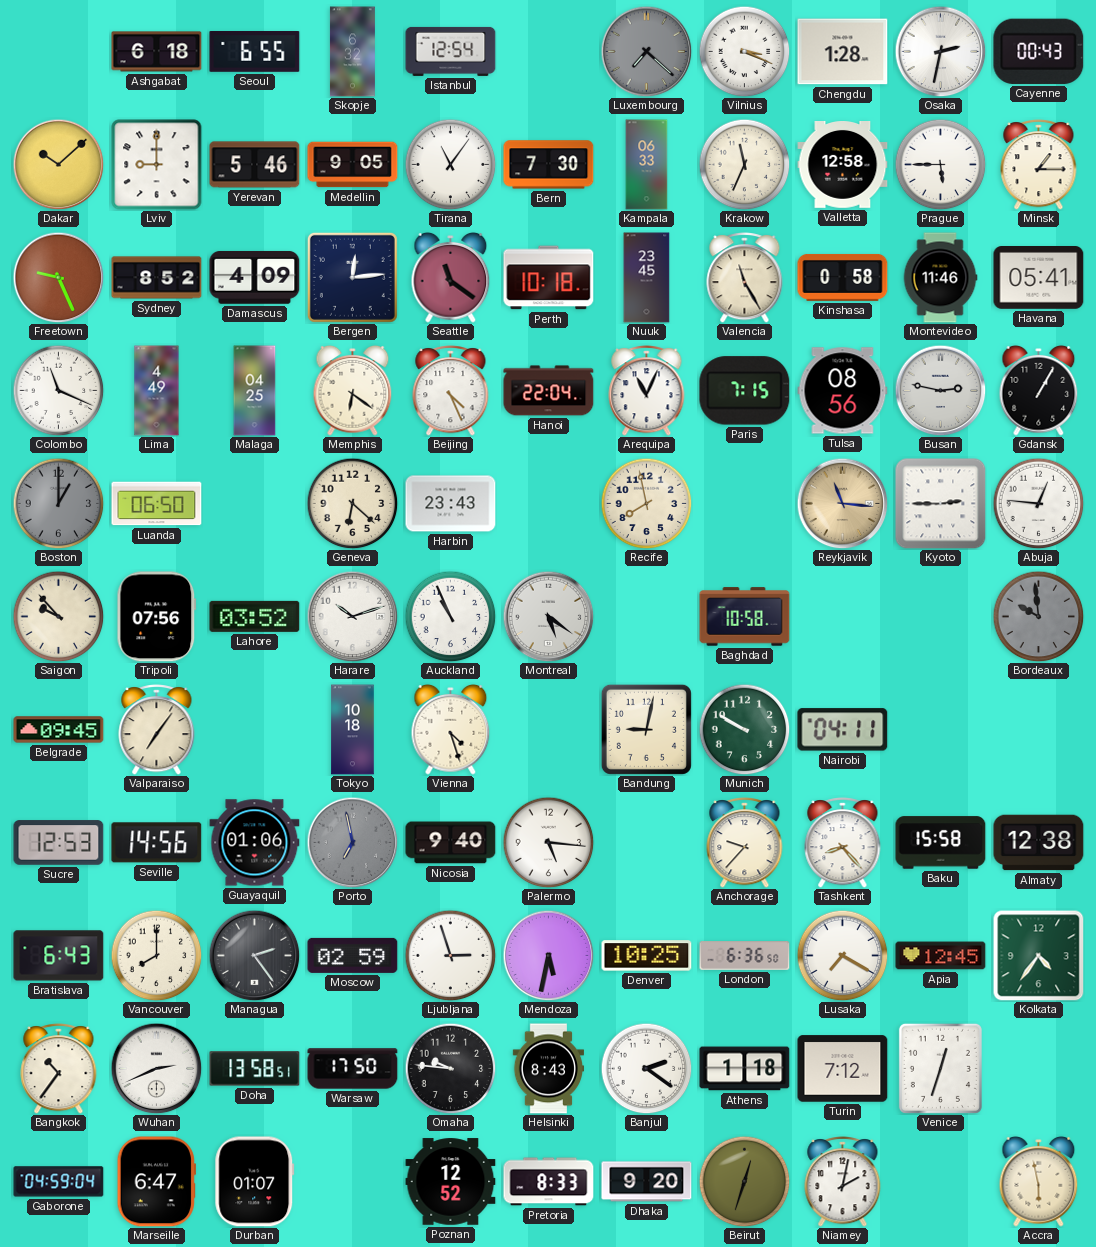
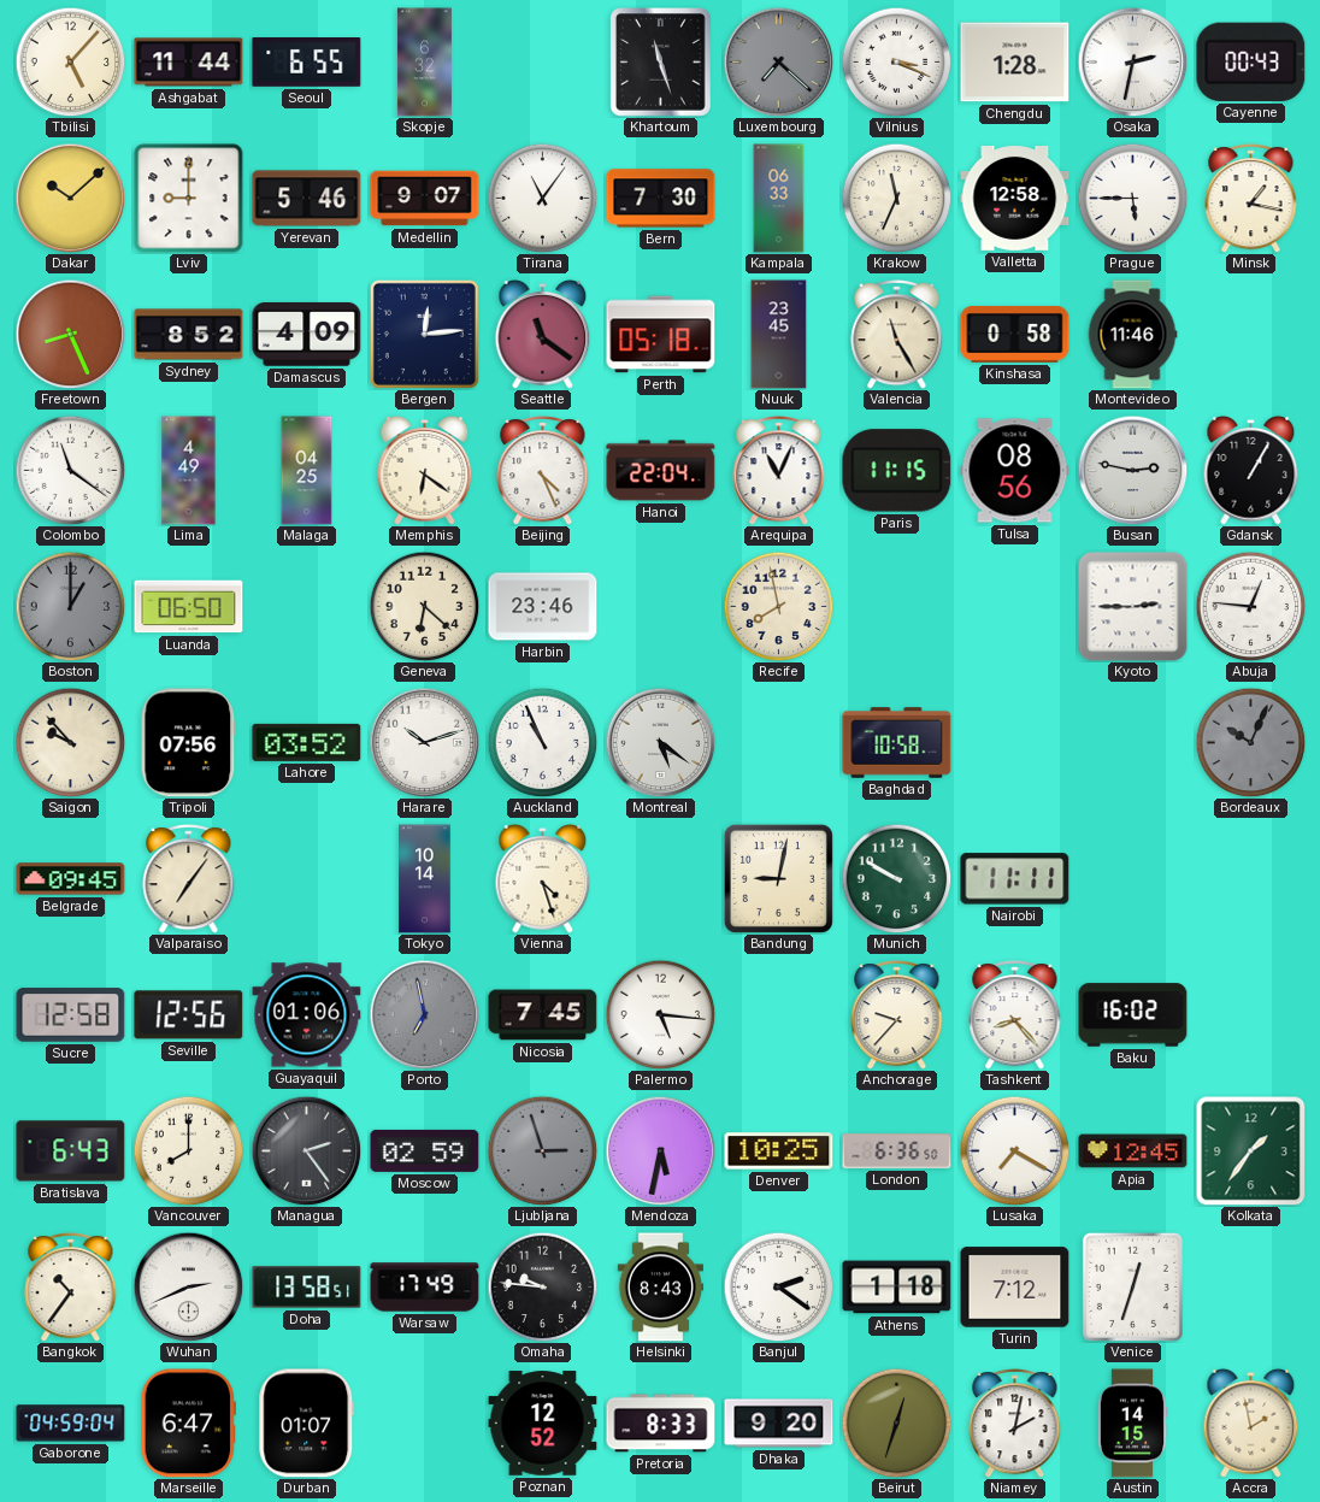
Tbilisi: none -> 5:07
Ashgabat: 6:18 -> 11:44
Istanbul: 12:54 -> none
Khartoum: none -> 11:27
Medellin: 9:05 -> 9:07
Minsk: 1:15 -> 1:17
Freetown: 9:26 -> 8:26
Perth: 10:18 -> 05:18
Havana: 05:41 -> none
Colombo: 11:19 -> 11:21
Paris: 7:15 -> 11:15
Harbin: 23:43 -> 23:46
Reykjavik: 11:16 -> none
Bordeaux: 9:59 -> 10:04
Tokyo: 10:18 -> 10:14
Nairobi: 04:11 -> 11:11
Sucre: 12:53 -> 12:58
Seville: 14:56 -> 12:56
Nicosia: 9:40 -> 7:45
Baku: 15:58 -> 16:02
Almaty: 12:38 -> none
Ljubljana dial: white -> grey
Kolkata: 4:36 -> 1:36
Warsaw: 17:50 -> 17:49
Austin: none -> 14:15
Accra: 5:58 -> 1:58
